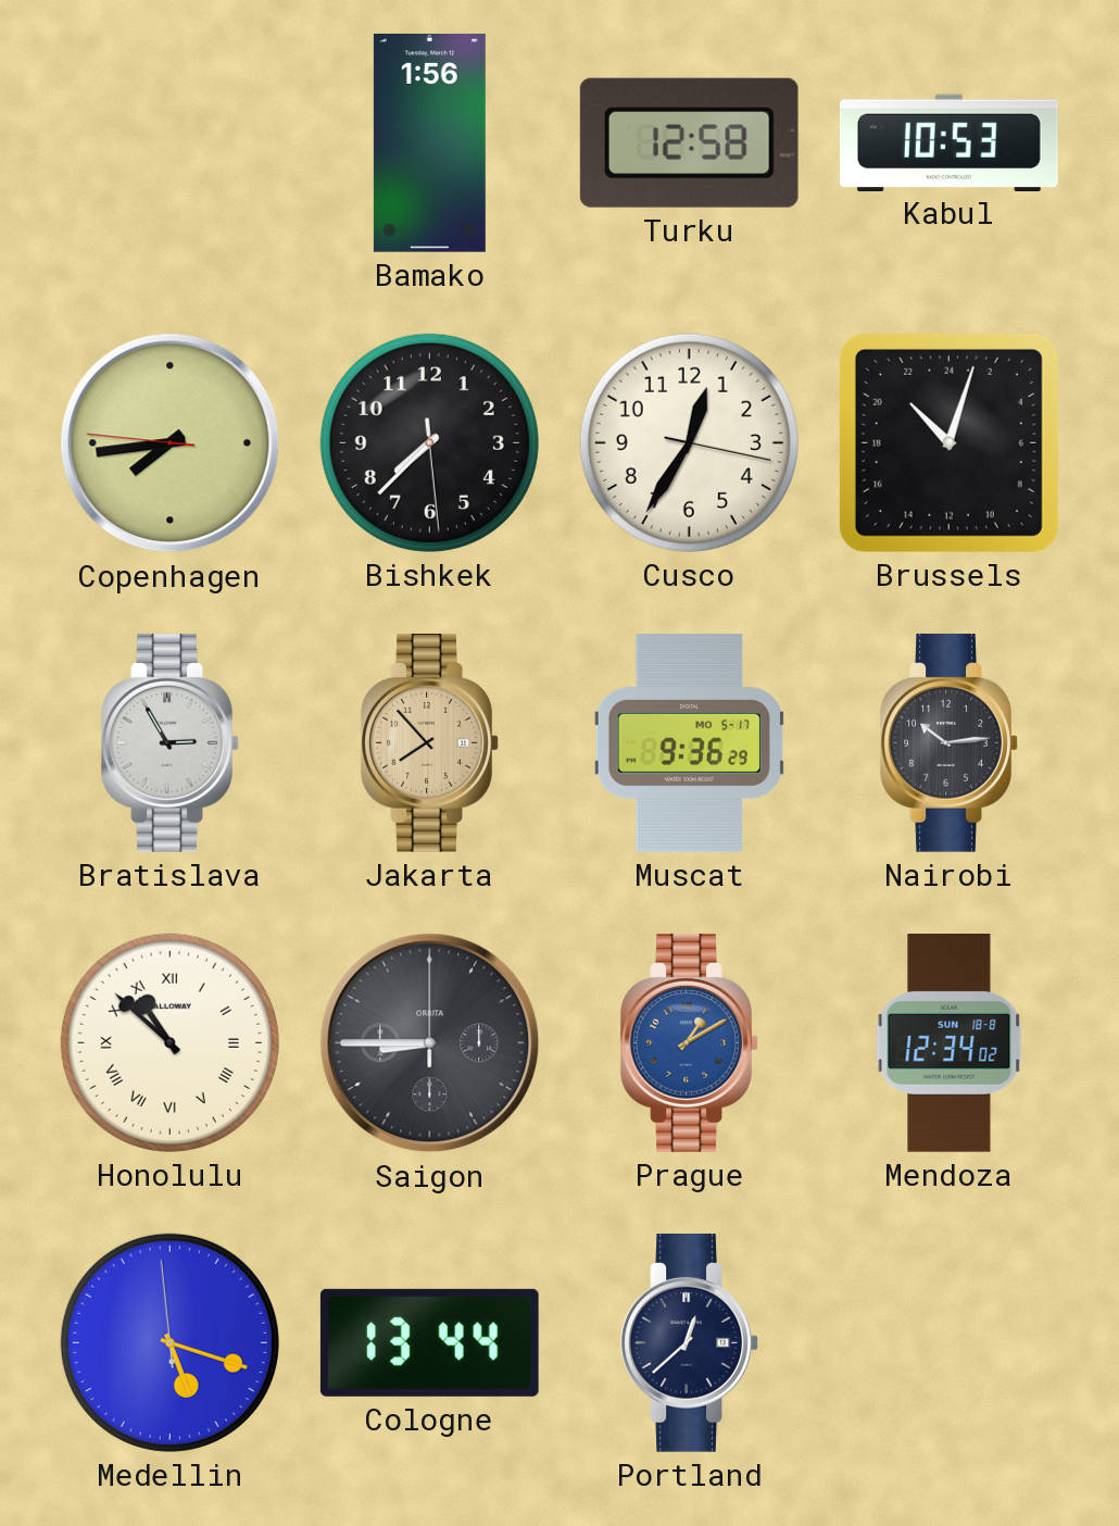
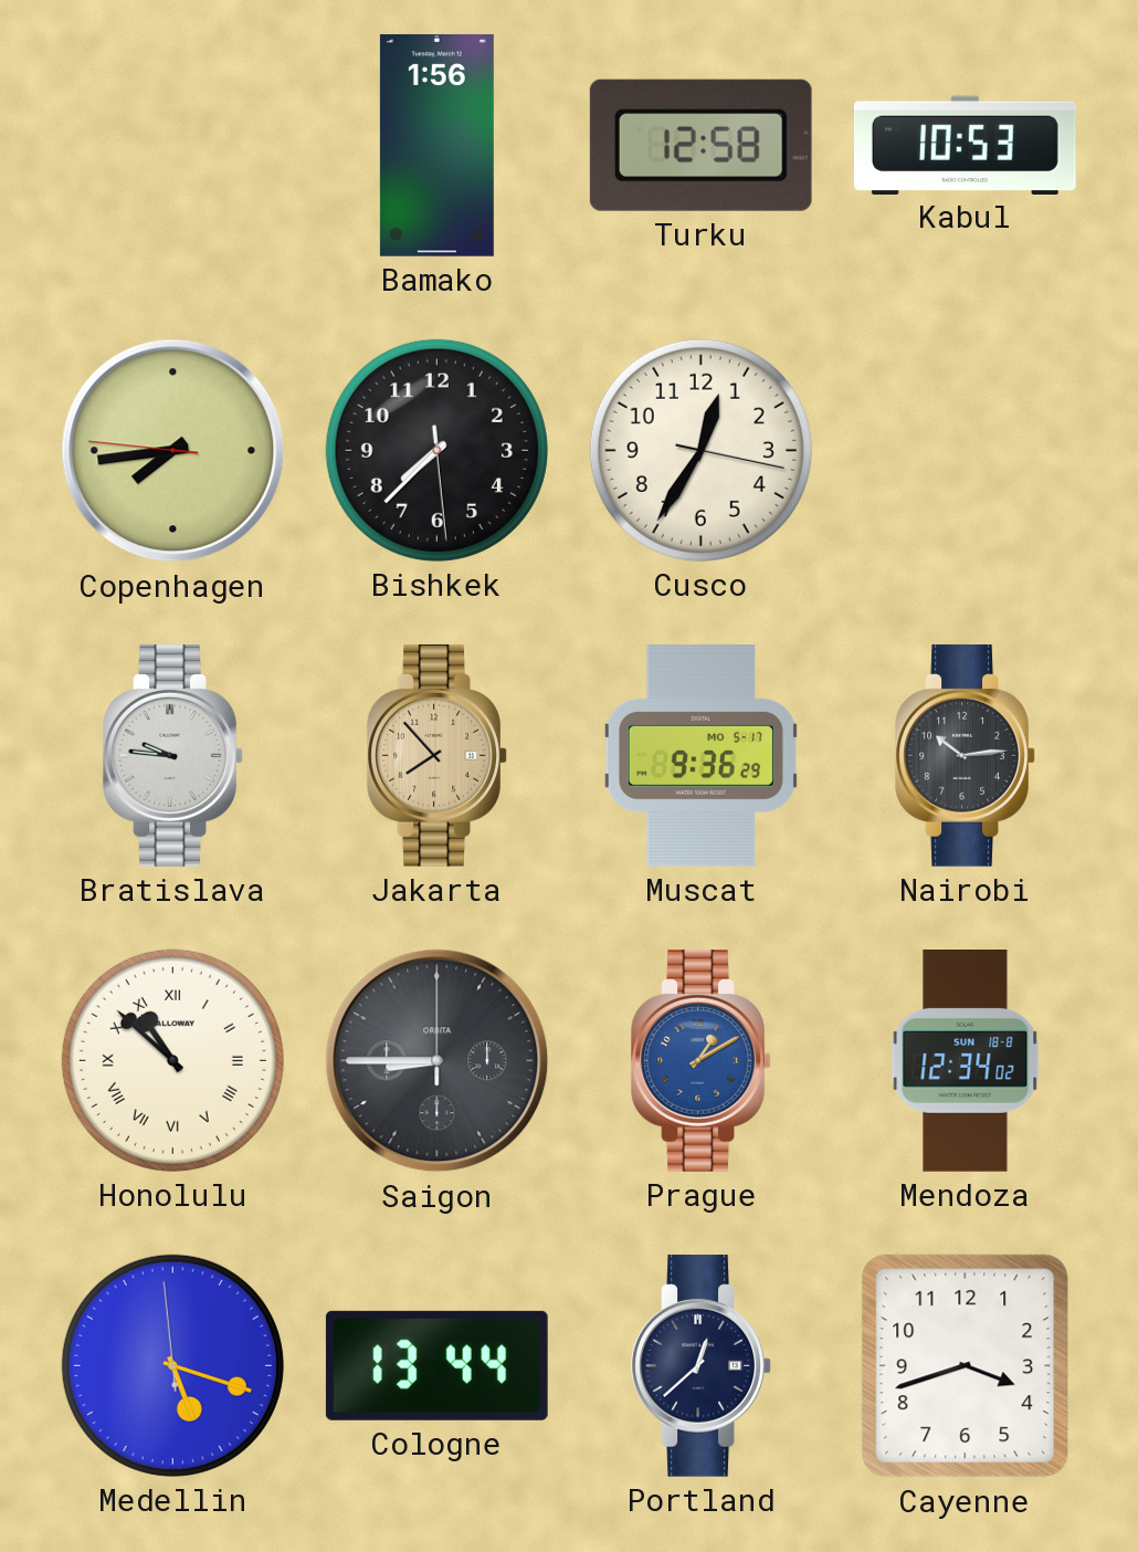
Brussels: 21:03 -> none
Bratislava: 2:55 -> 9:46
Cayenne: none -> 3:42
